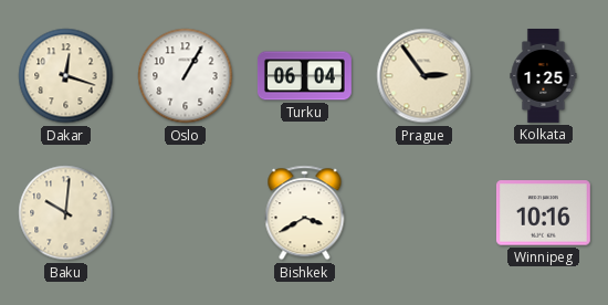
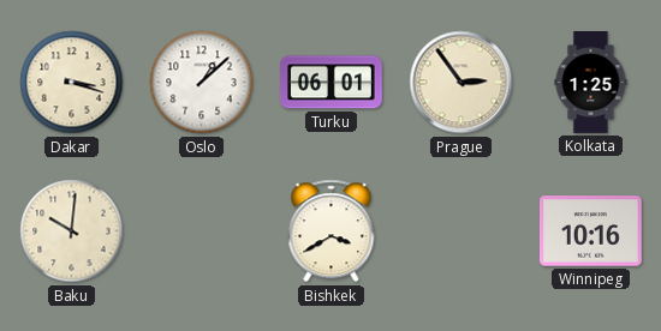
Dakar: 12:18 -> 3:18
Oslo: 1:05 -> 1:08
Turku: 06:04 -> 06:01
